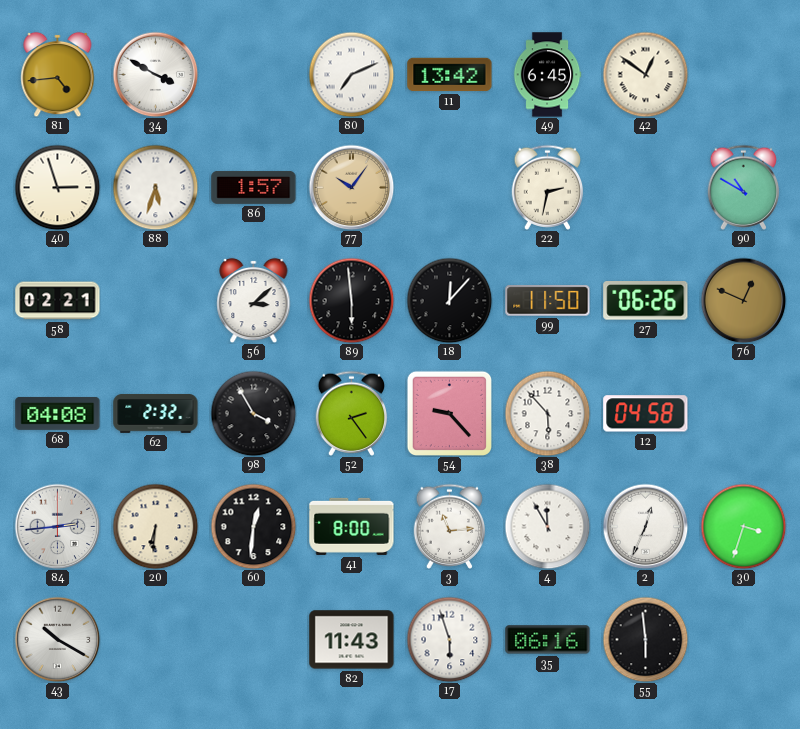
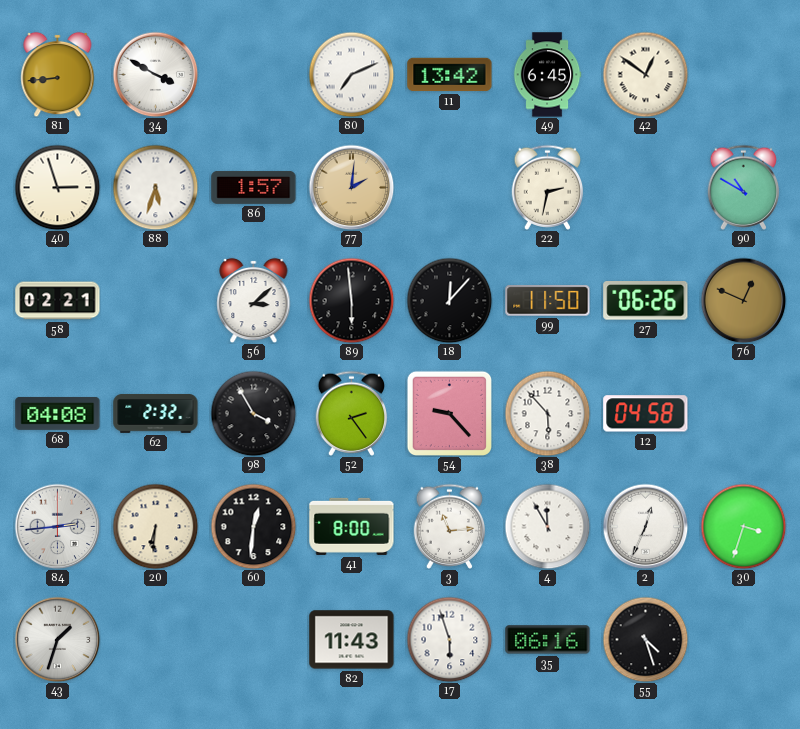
81: 4:44 -> 8:44
77: 10:06 -> 2:01
43: 10:20 -> 1:33
55: 5:59 -> 4:27
